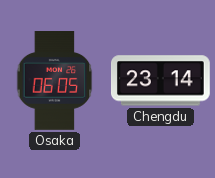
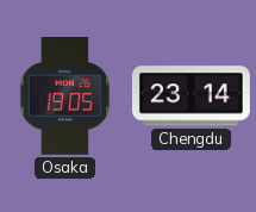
Osaka: 06:05 -> 19:05
